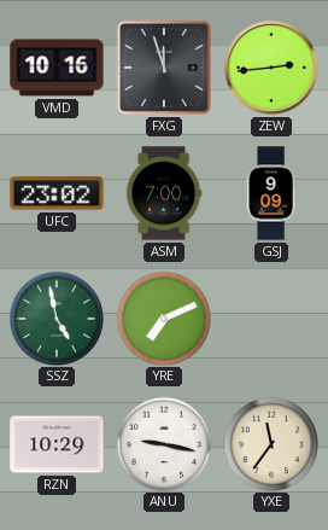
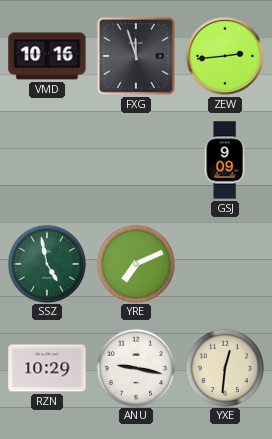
UFC: 23:02 -> none
ASM: 7:00 -> none
YXE: 11:36 -> 12:31
